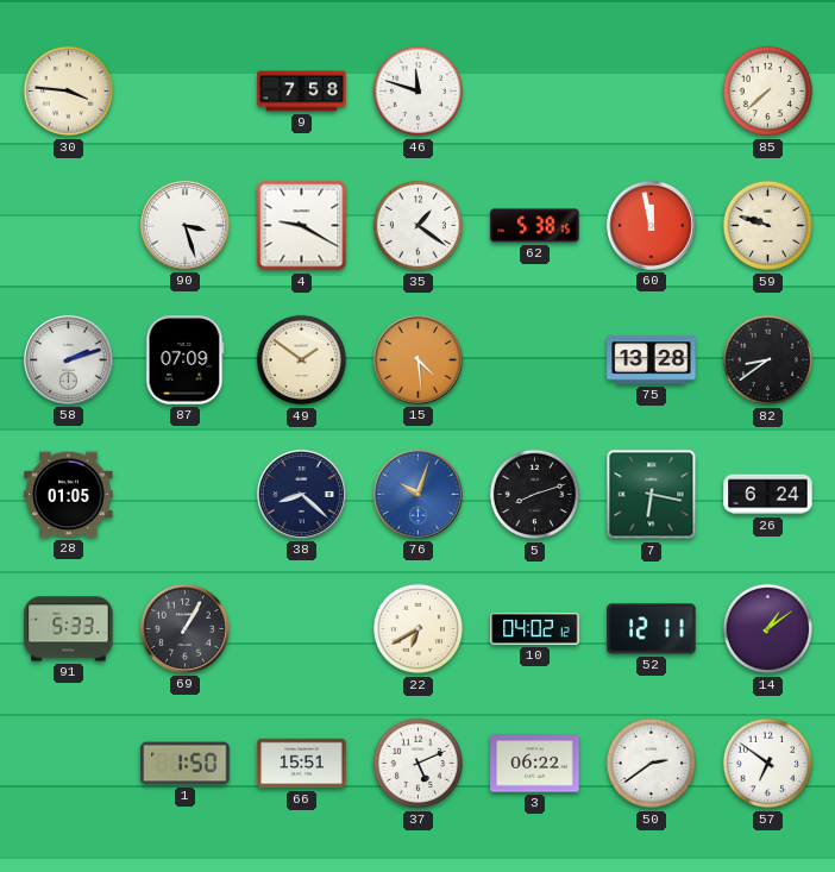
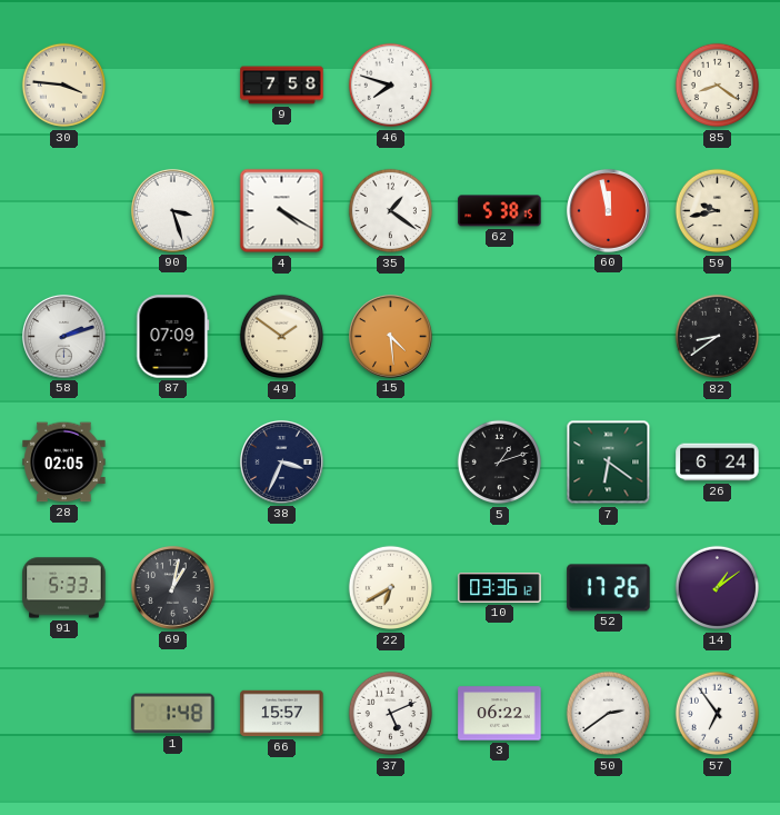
46: 11:48 -> 7:48
85: 7:38 -> 8:21
4: 9:20 -> 4:20
59: 9:48 -> 9:43
75: 13:28 -> none
28: 01:05 -> 02:05
38: 8:22 -> 3:34
76: 10:03 -> none
5: 8:12 -> 1:12
7: 6:17 -> 6:21
69: 1:05 -> 1:02
10: 04:02 -> 03:36
52: 12:11 -> 17:26
1: 1:50 -> 1:48
66: 15:51 -> 15:57
57: 6:51 -> 6:54
